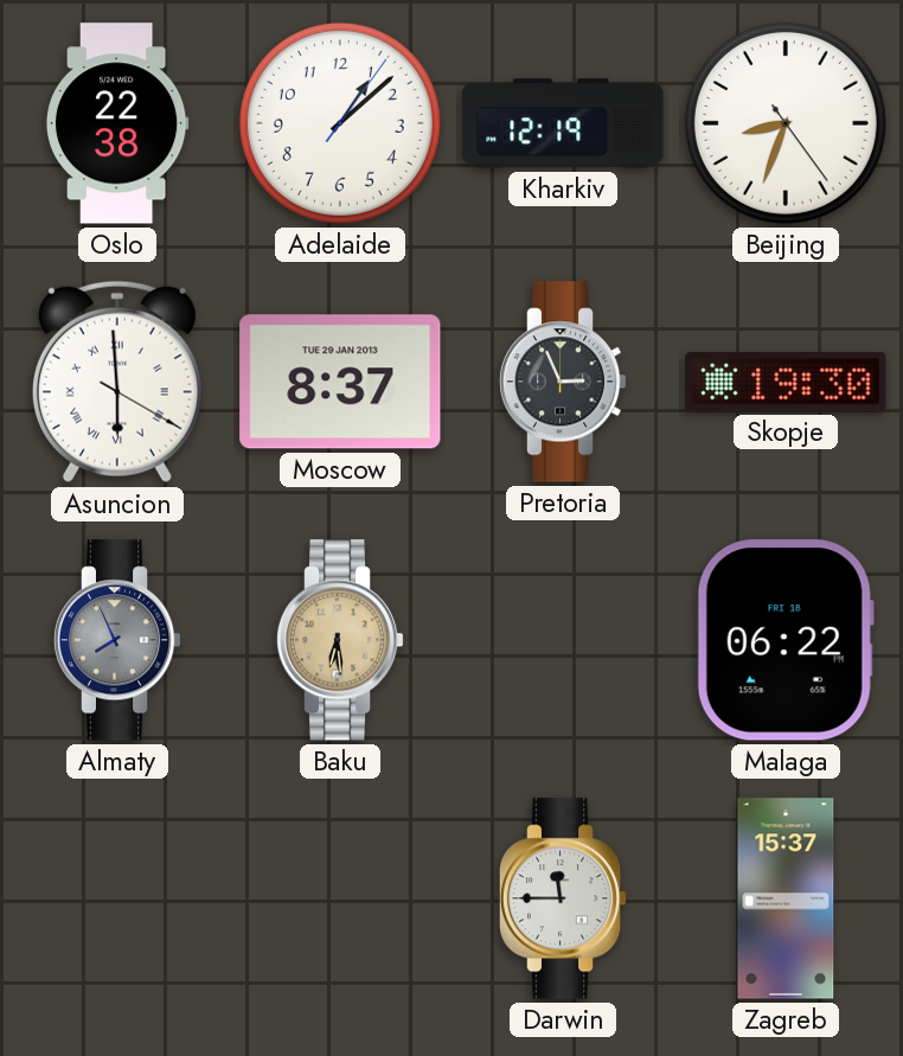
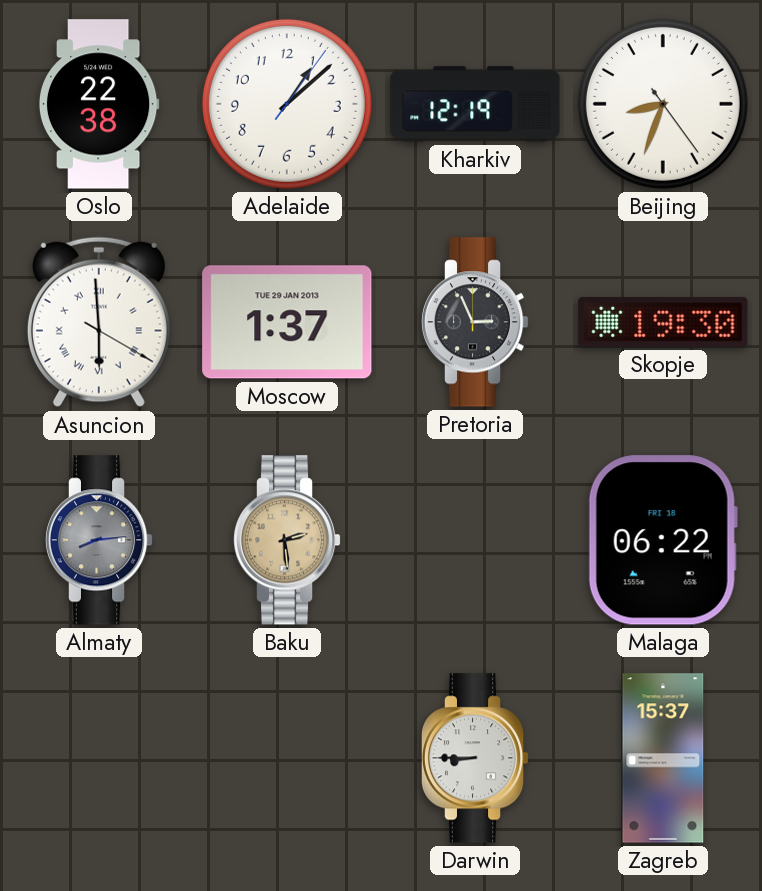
Moscow: 8:37 -> 1:37
Almaty: 7:56 -> 8:14
Baku: 6:29 -> 2:29
Darwin: 11:45 -> 8:45
